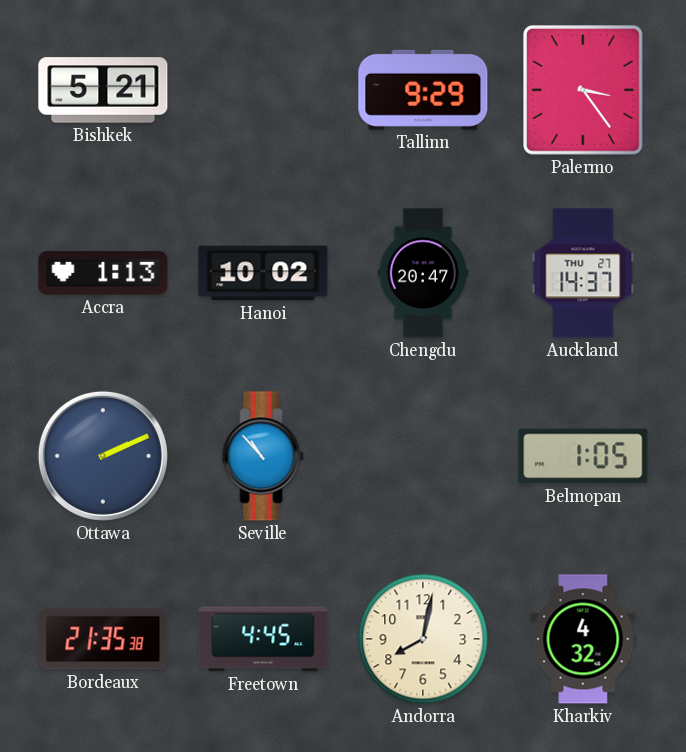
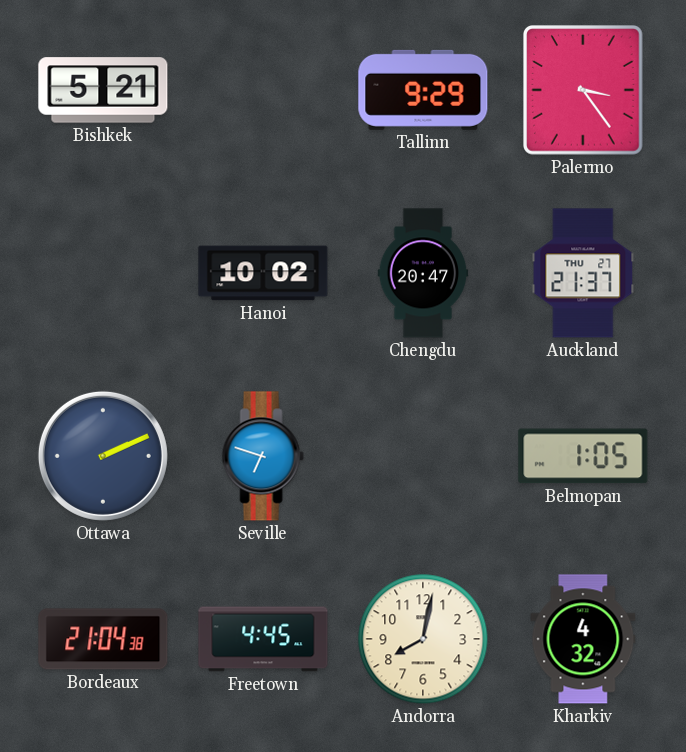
Accra: 1:13 -> none
Auckland: 14:37 -> 21:37
Seville: 10:53 -> 6:48
Bordeaux: 21:35 -> 21:04
